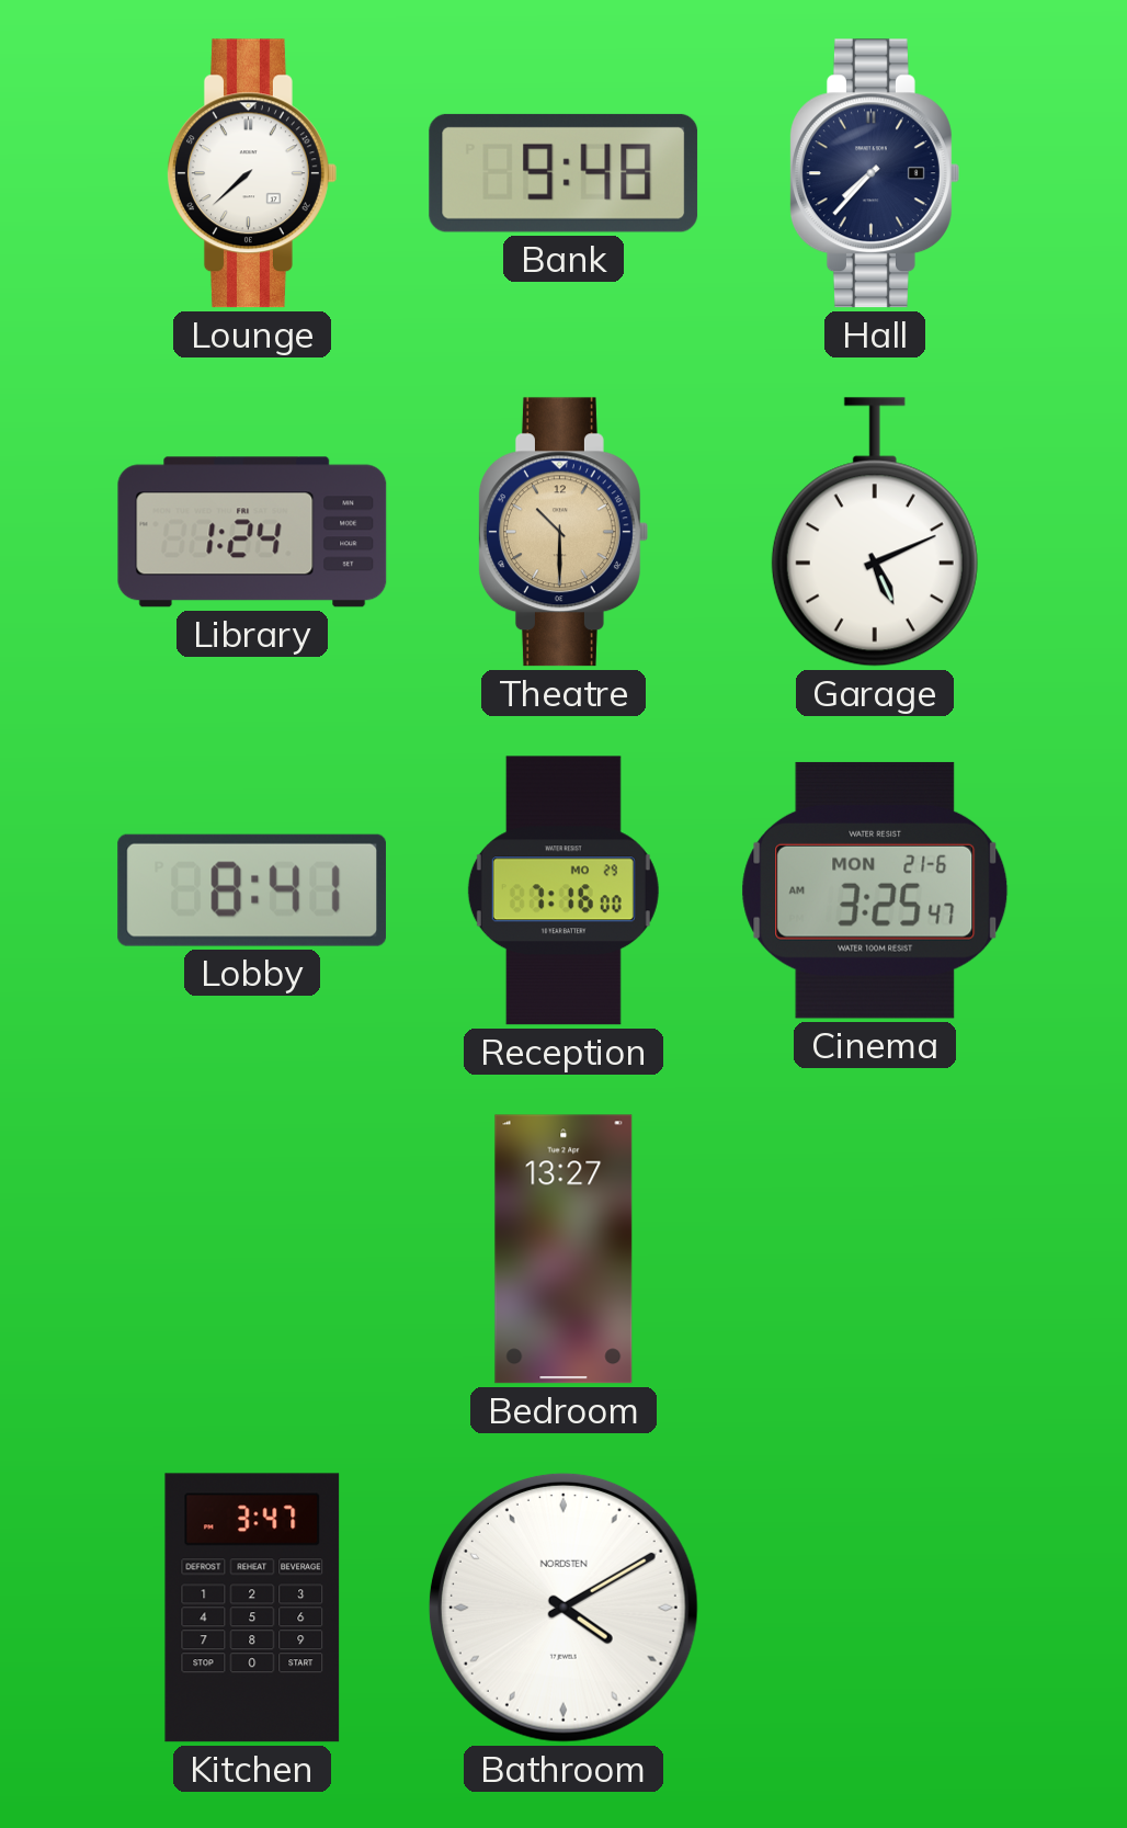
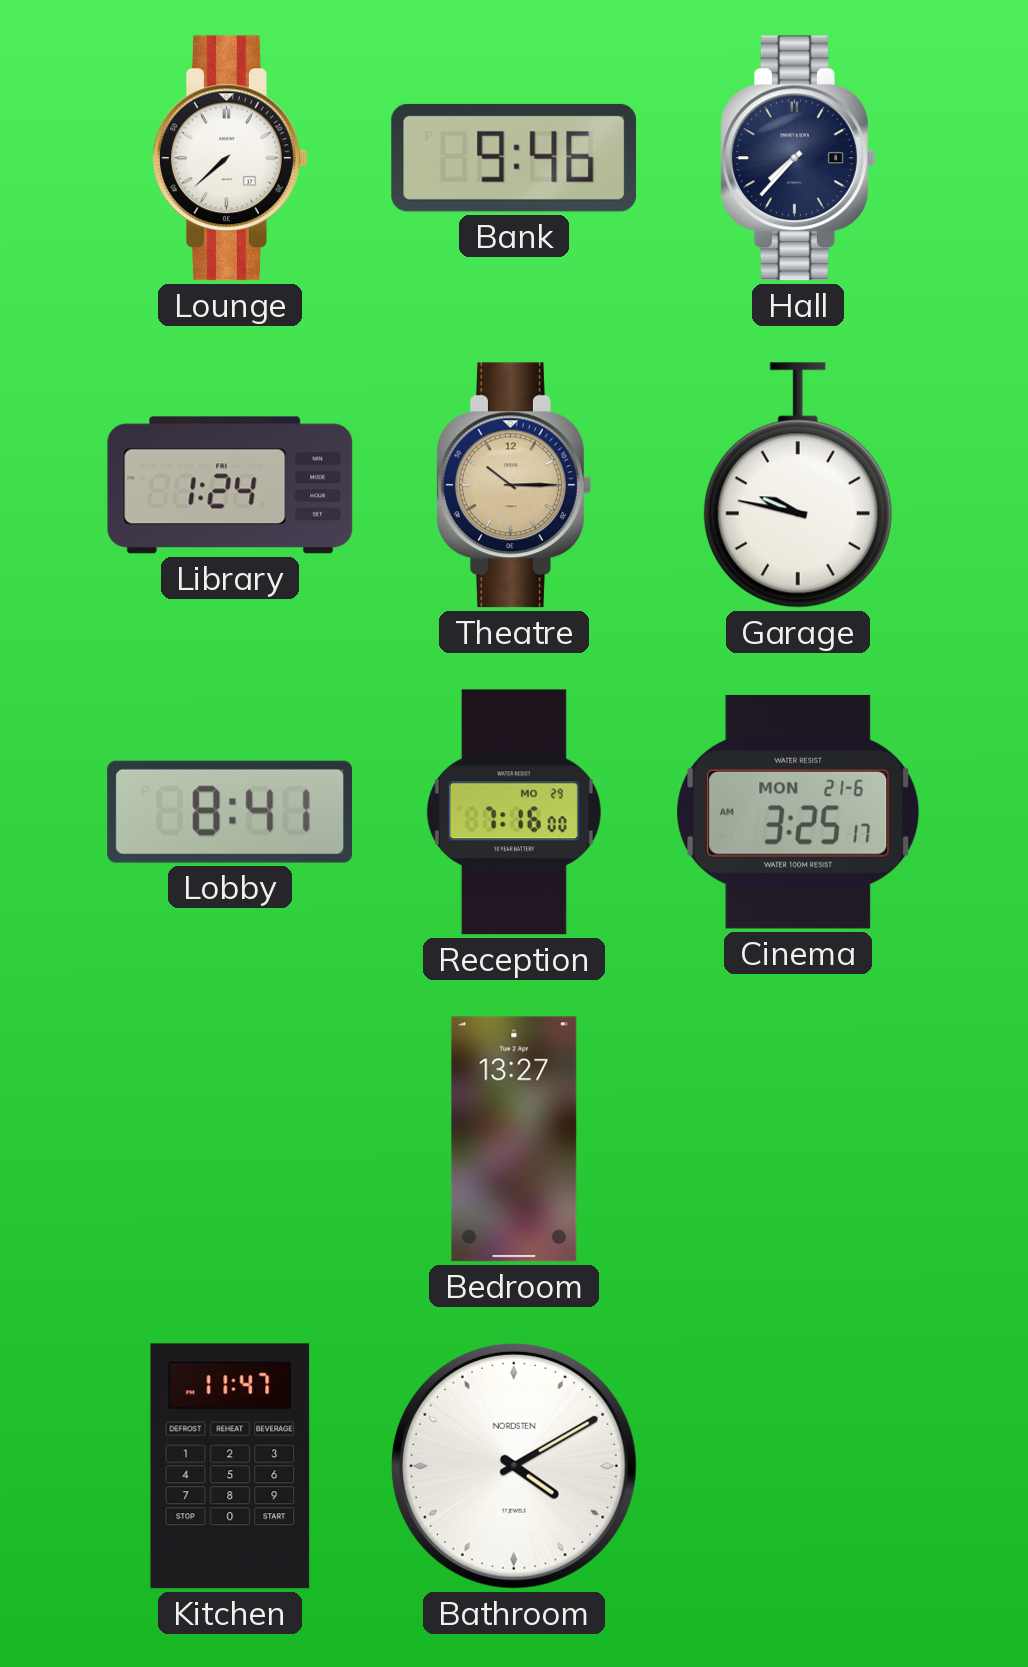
Bank: 9:48 -> 9:46
Theatre: 10:30 -> 10:15
Garage: 5:11 -> 9:47
Cinema: 3:25:47 AM -> 3:25:17 AM
Kitchen: 3:47 -> 11:47
